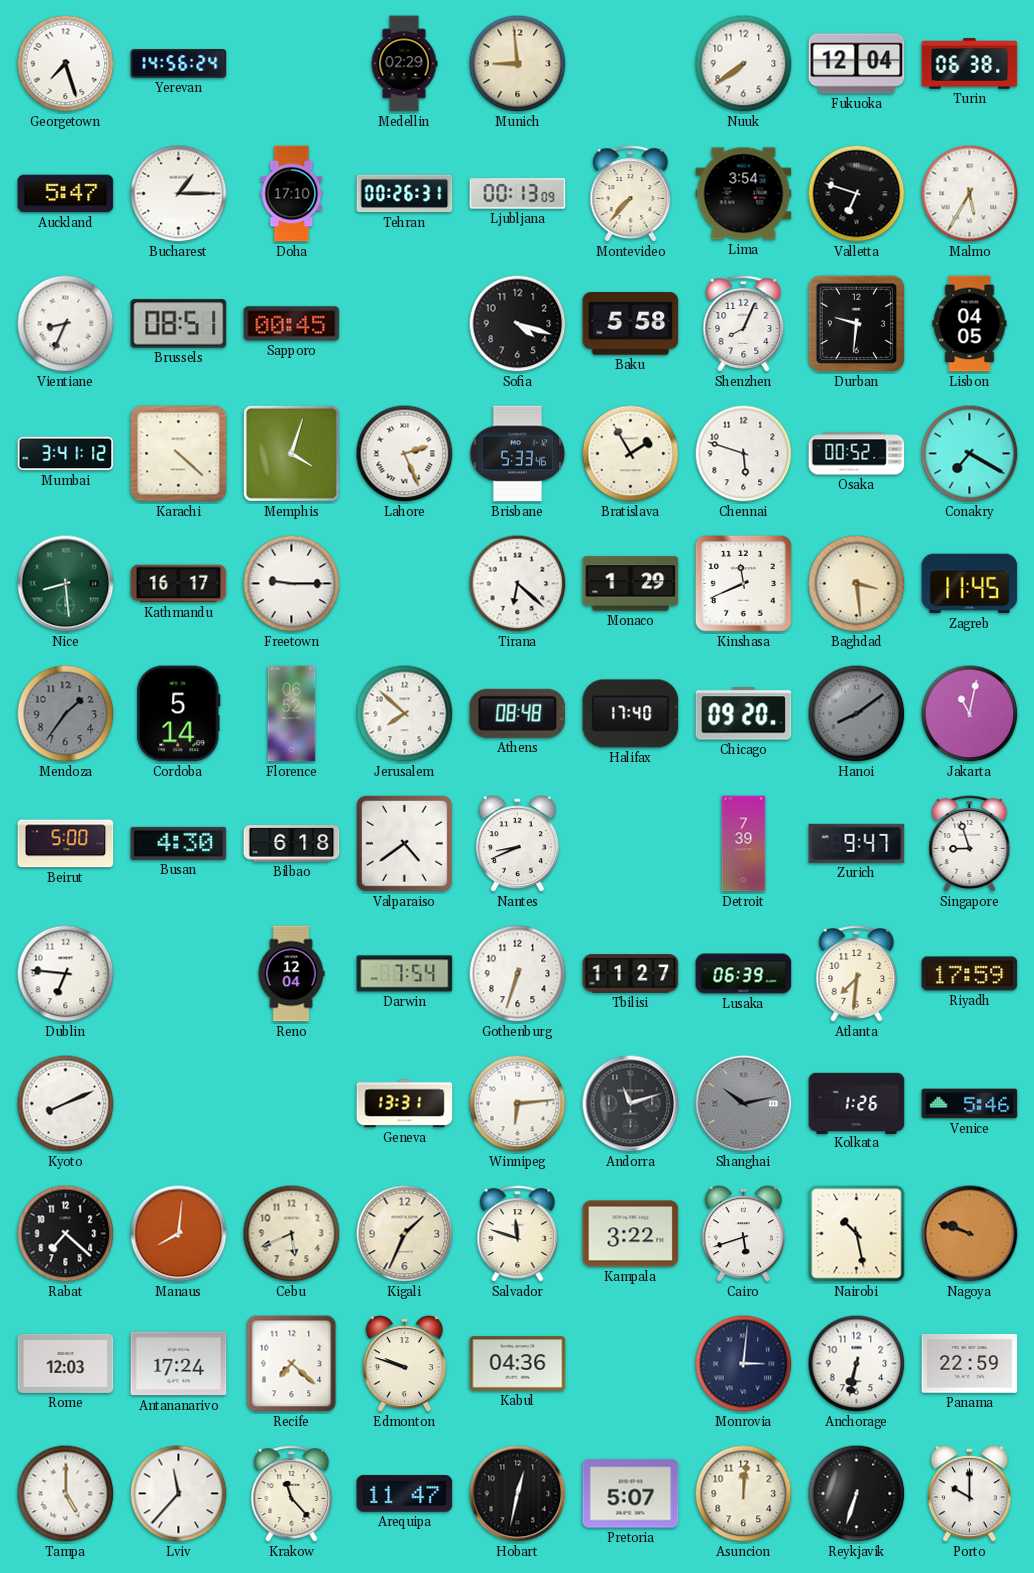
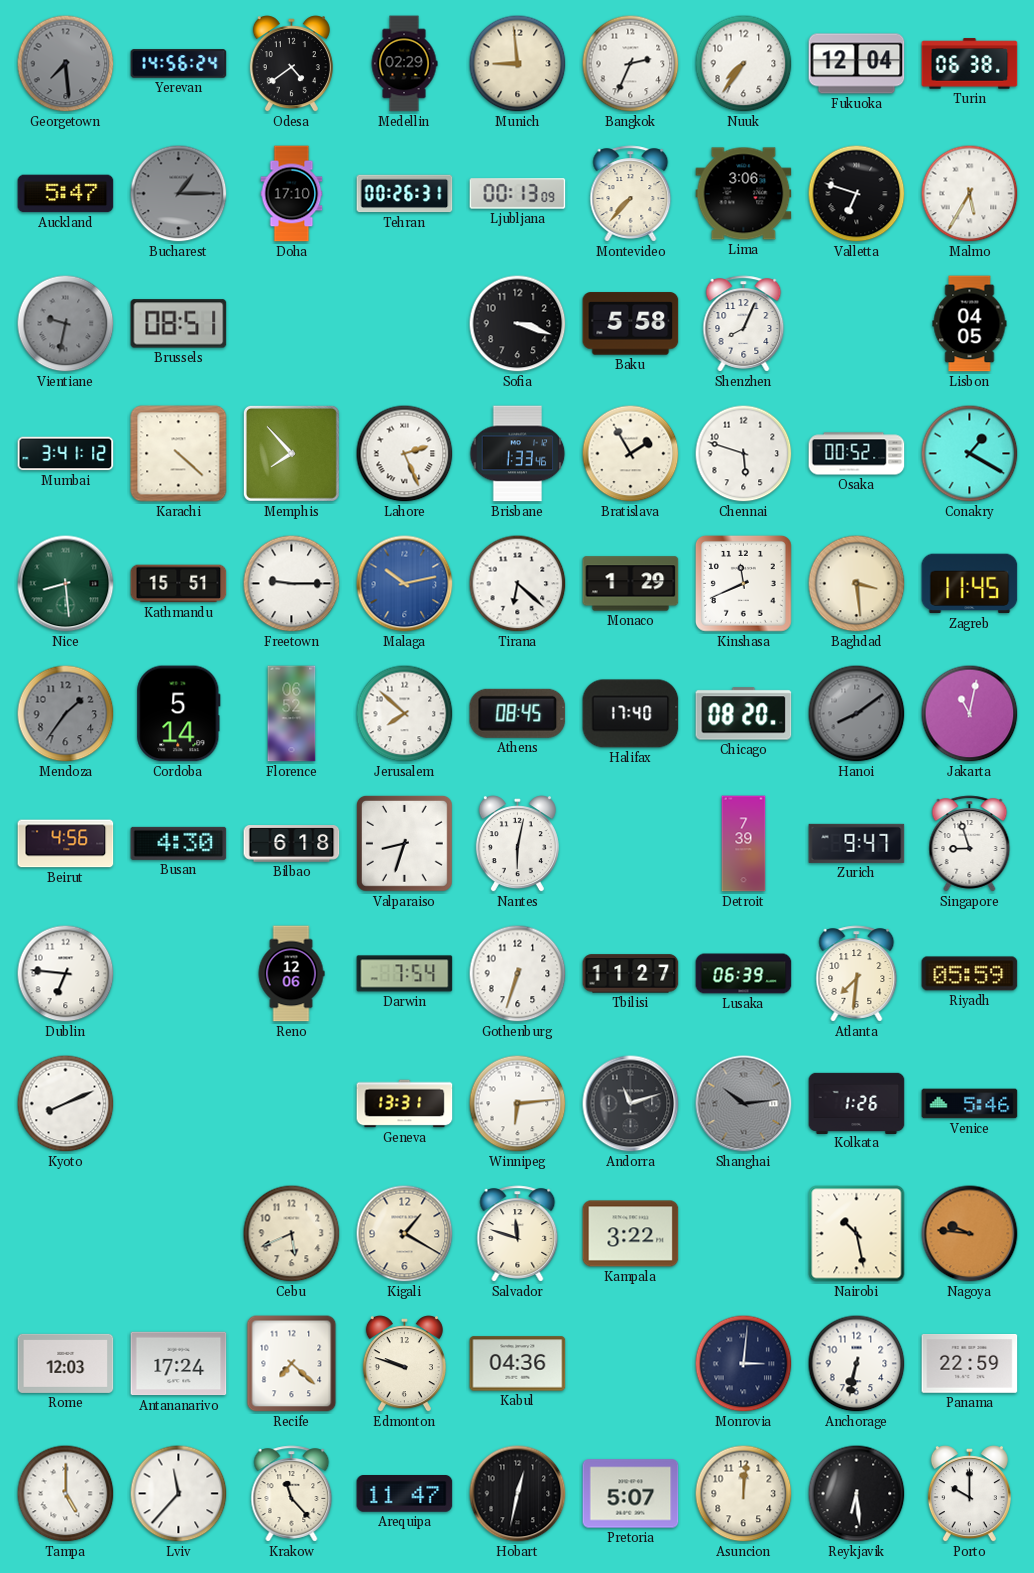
Georgetown: 7:27 -> 7:29
Georgetown dial: white -> grey
Odesa: none -> 4:39
Bangkok: none -> 2:34
Nuuk: 7:39 -> 7:36
Bucharest dial: white -> grey
Lima: 3:54 -> 3:06
Vientiane: 8:34 -> 9:32
Vientiane dial: white -> grey
Sapporo: 00:45 -> none
Sofia: 4:18 -> 3:18
Durban: 9:31 -> none
Memphis: 4:03 -> 7:53
Brisbane: 5:33 -> 1:33
Conakry: 7:20 -> 1:20
Kathmandu: 16:17 -> 15:51
Malaga: none -> 10:13
Athens: 08:48 -> 08:45
Chicago: 09:20 -> 08:20
Beirut: 5:00 -> 4:56
Valparaiso: 4:39 -> 8:33
Nantes: 8:41 -> 6:02
Reno: 12:04 -> 12:06
Riyadh: 17:59 -> 05:59
Shanghai: 10:13 -> 10:14
Rabat: 7:22 -> none
Manaus: 8:01 -> none
Kigali: 1:34 -> 1:20
Cairo: 5:42 -> none
Nagoya: 9:48 -> 9:46
Reykjavik: 6:33 -> 6:29
